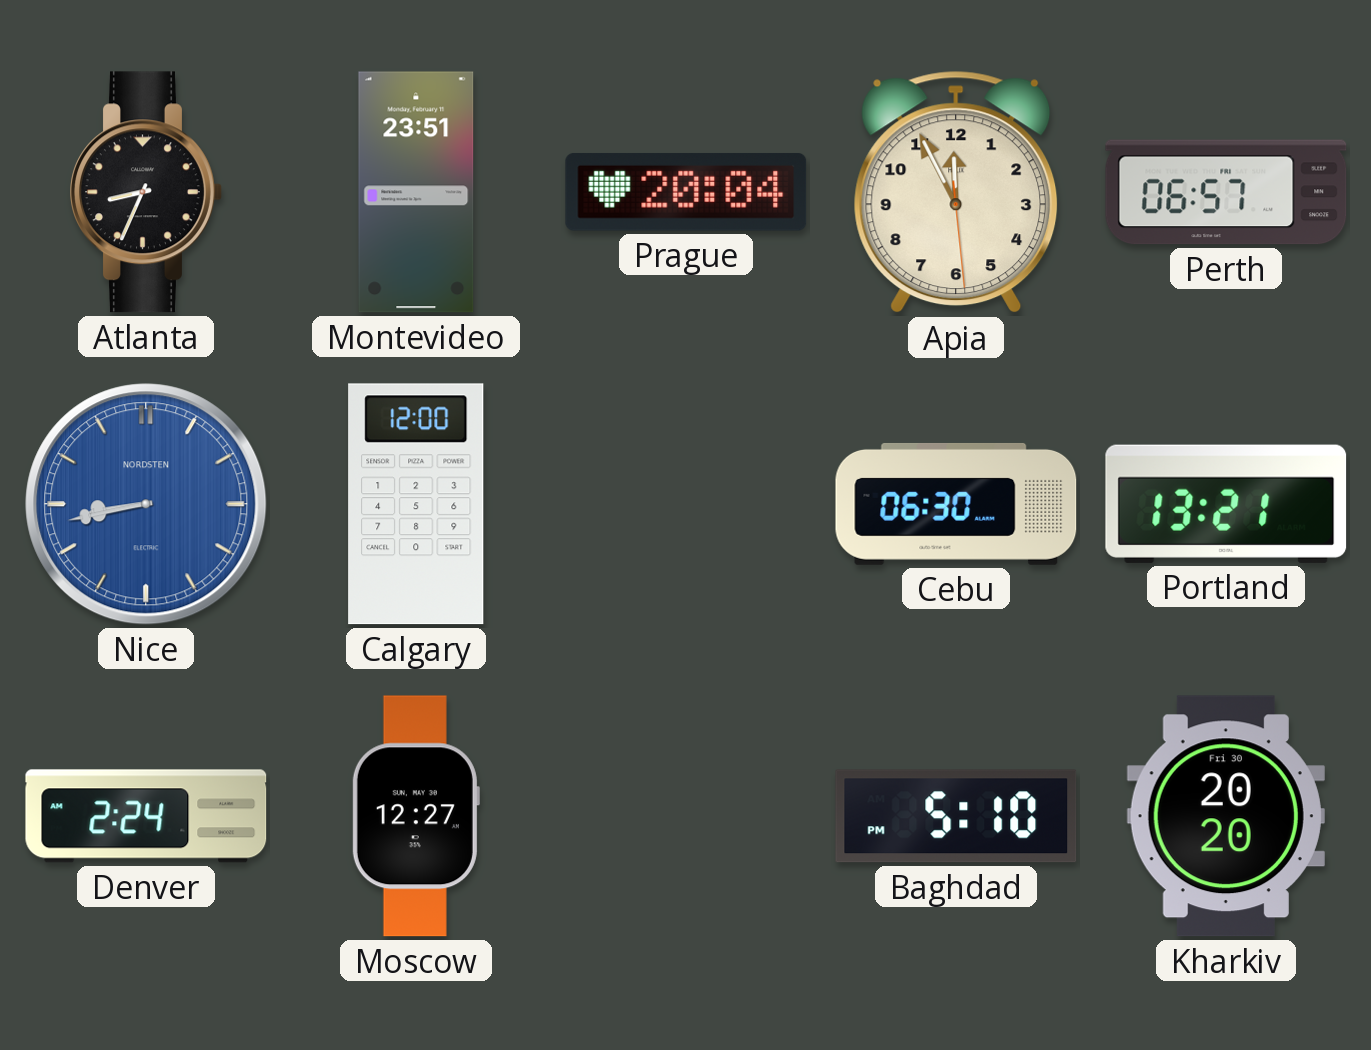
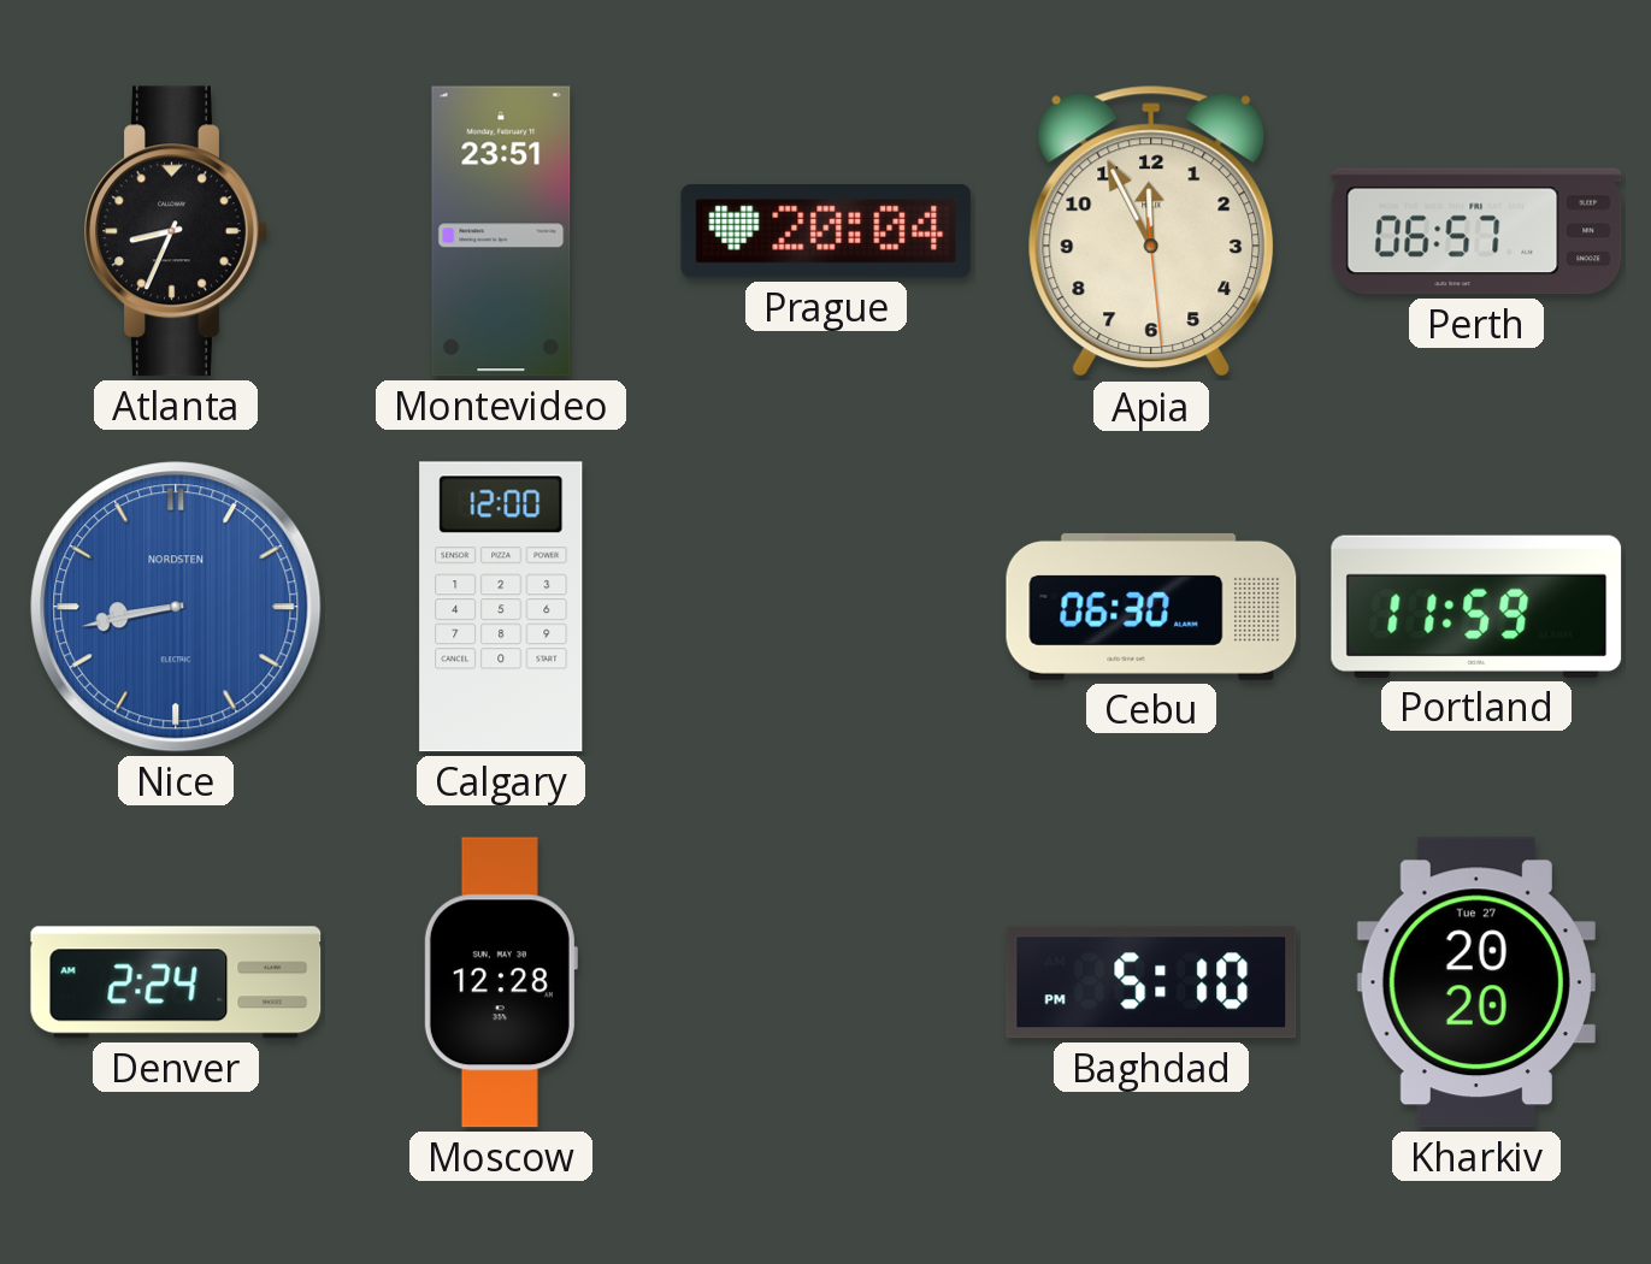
Portland: 13:21 -> 11:59
Moscow: 12:27 -> 12:28
Kharkiv date: Fri 30 -> Tue 27
